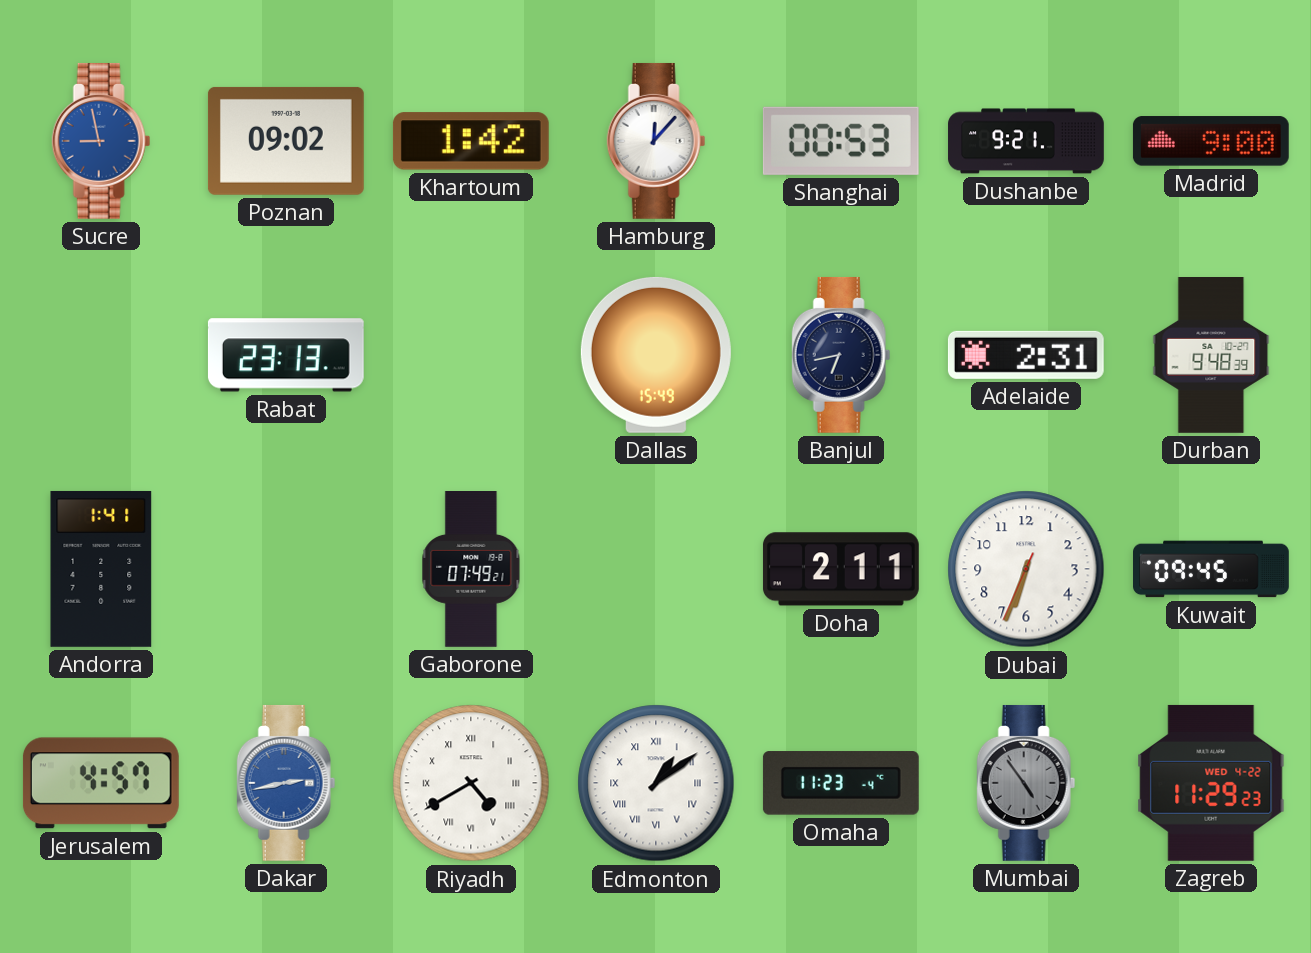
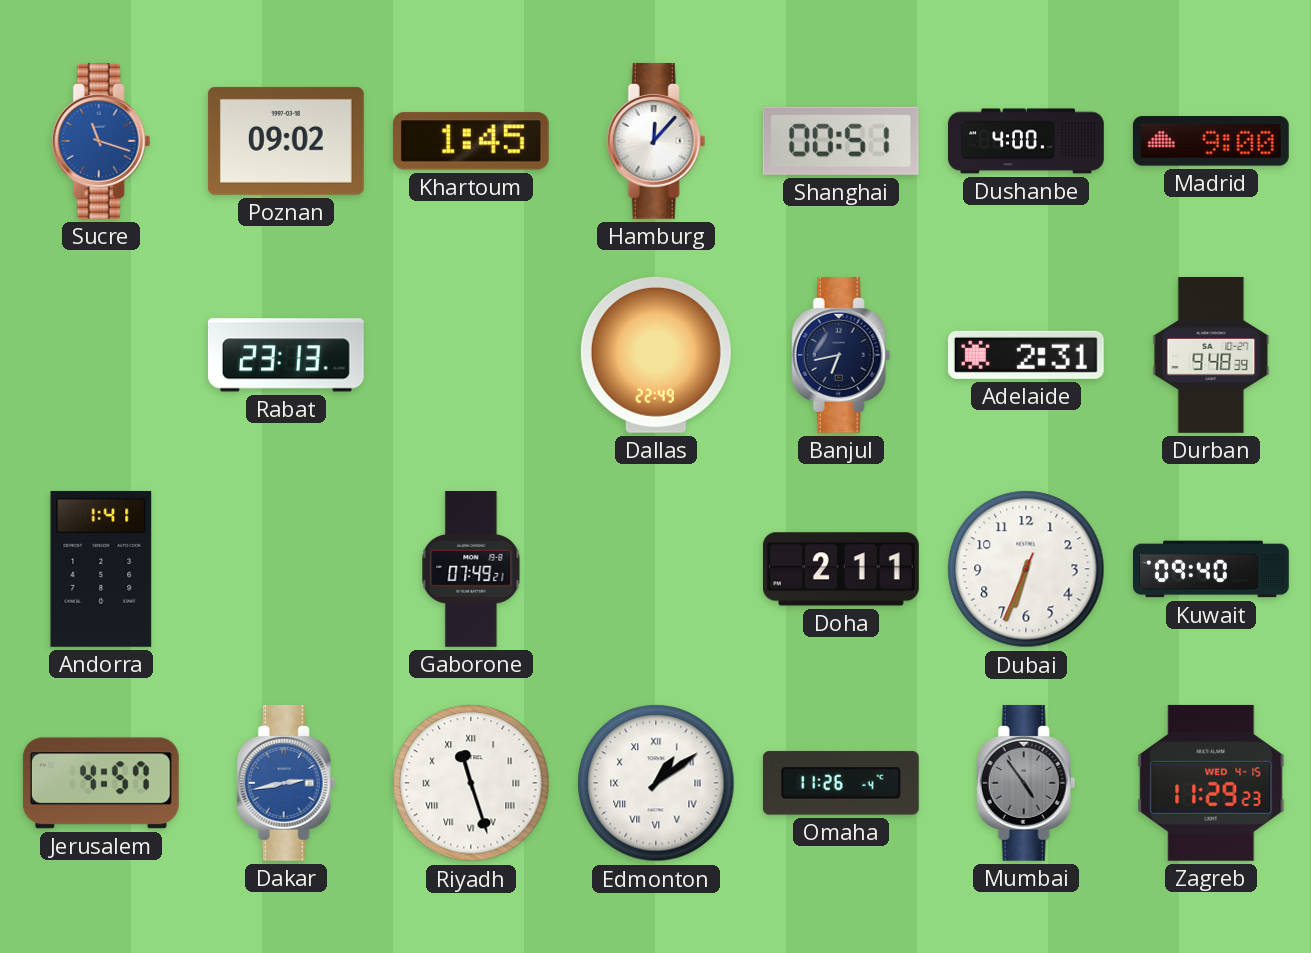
Sucre: 8:58 -> 11:18
Khartoum: 1:42 -> 1:45
Shanghai: 00:53 -> 00:51
Dushanbe: 9:21 -> 4:00
Dallas: 15:49 -> 22:49
Kuwait: 09:45 -> 09:40
Riyadh: 4:40 -> 11:27
Omaha: 11:23 -> 11:26
Zagreb date: WED 4-22 -> WED 4-15
